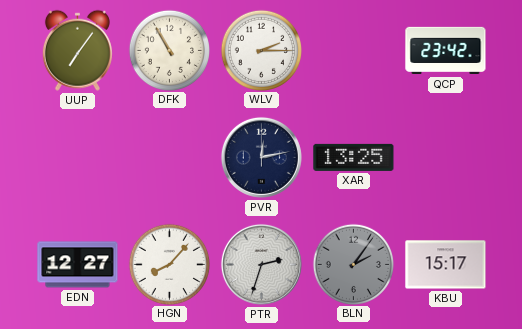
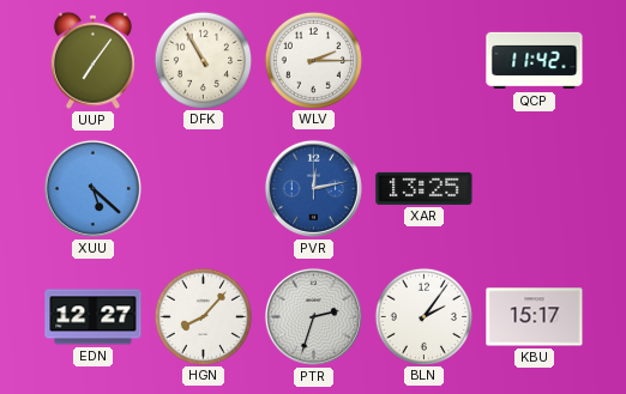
QCP: 23:42 -> 11:42
XUU: none -> 5:22
PVR dial: navy -> blue
BLN dial: grey -> white
